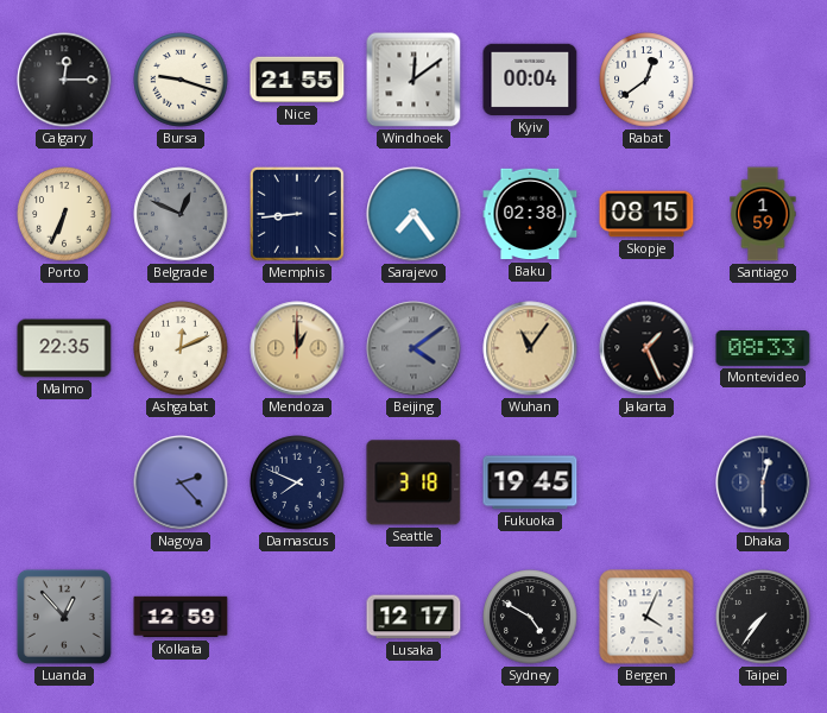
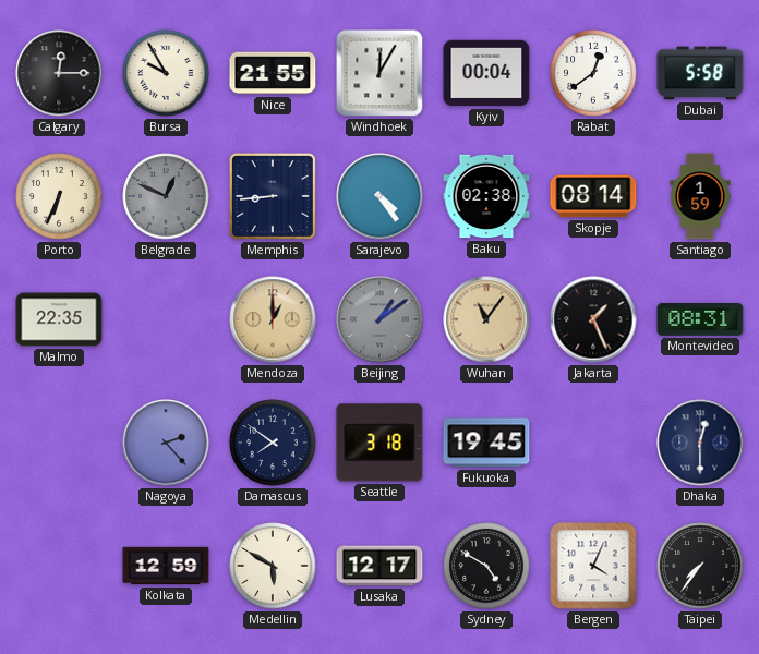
Bursa: 9:18 -> 9:55
Windhoek: 12:09 -> 12:05
Dubai: none -> 5:58
Sarajevo: 7:24 -> 4:24
Skopje: 08:15 -> 08:14
Ashgabat: 12:11 -> none
Beijing: 4:09 -> 1:09
Montevideo: 08:33 -> 08:31
Damascus: 7:49 -> 7:51
Luanda: 12:53 -> none
Medellin: none -> 5:50
